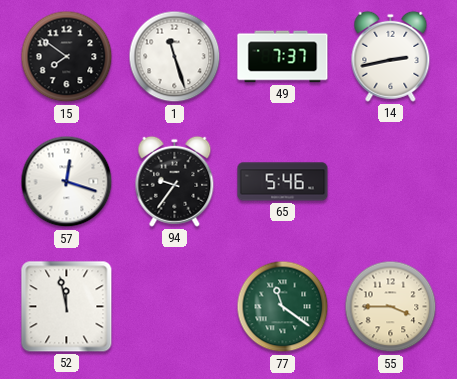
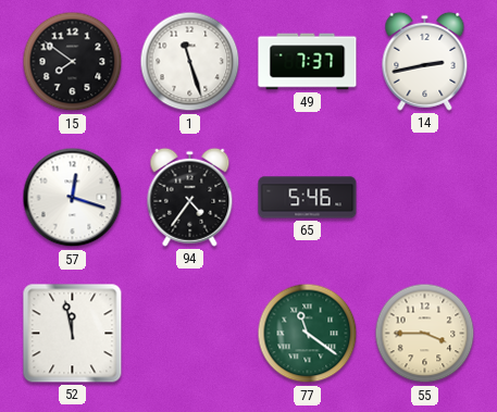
94: 9:36 -> 4:36
